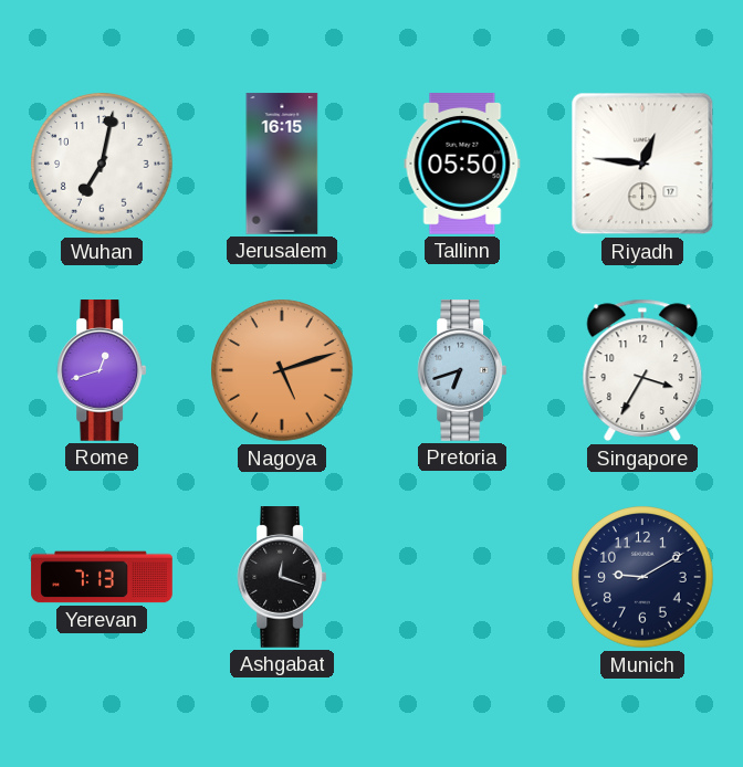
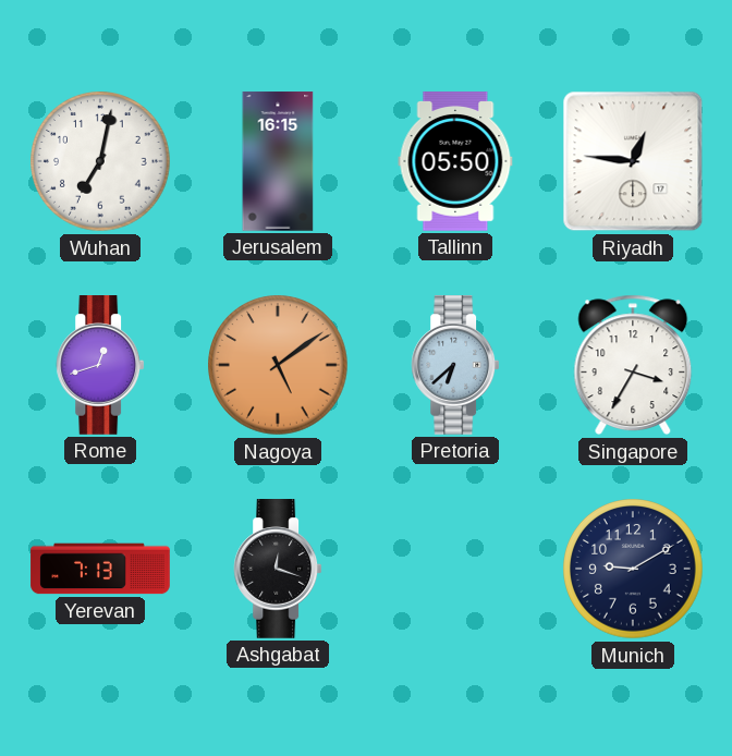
Nagoya: 5:12 -> 5:09
Pretoria: 6:42 -> 6:38
